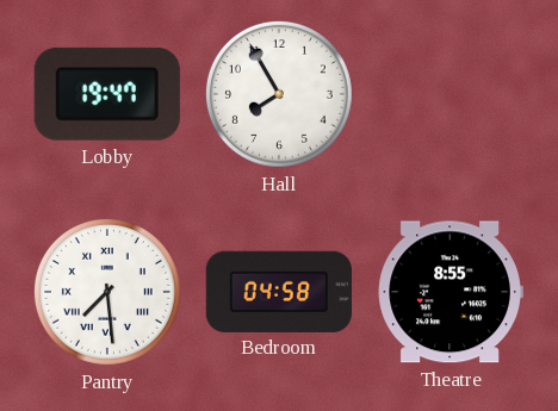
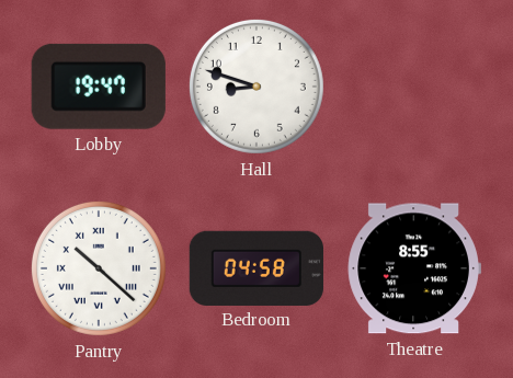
Hall: 7:55 -> 8:48
Pantry: 7:29 -> 10:22
